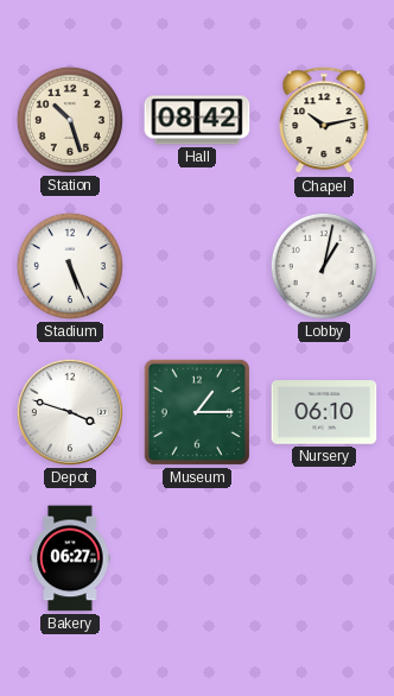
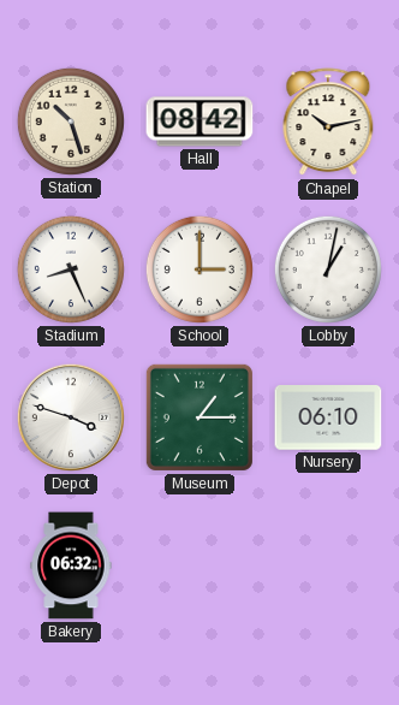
Stadium: 5:26 -> 8:26
School: none -> 3:00
Bakery: 06:27 -> 06:32
